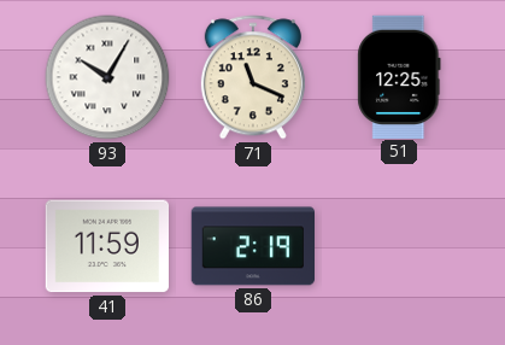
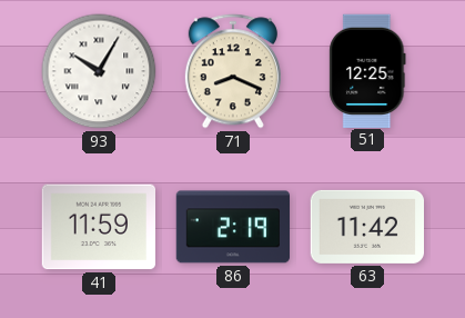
71: 11:19 -> 8:19
63: none -> 11:42
